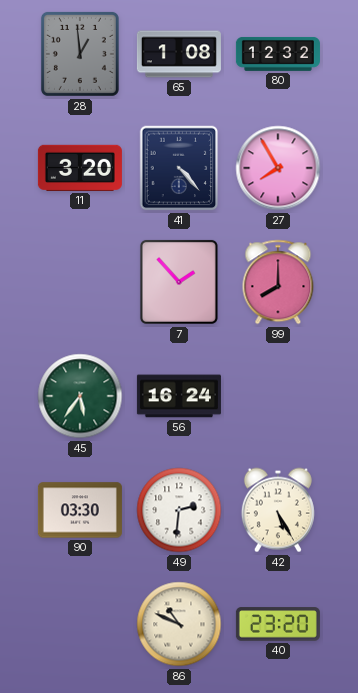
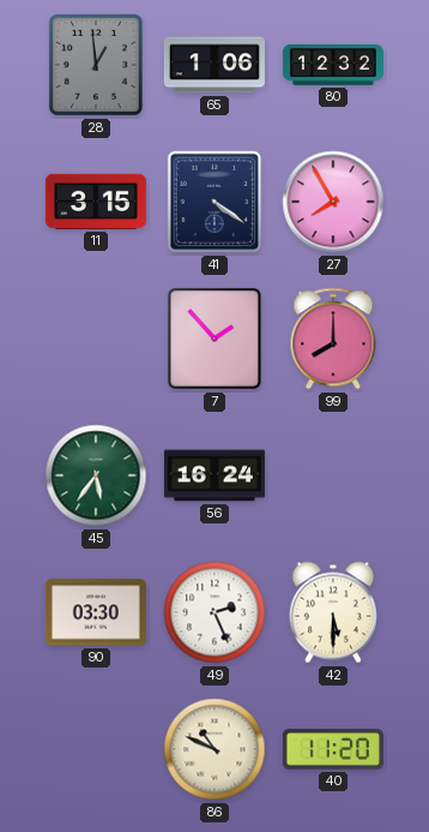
65: 1:08 -> 1:06
11: 3:20 -> 3:15
41: 4:23 -> 4:21
49: 2:31 -> 2:26
42: 5:25 -> 5:30
40: 23:20 -> 11:20
